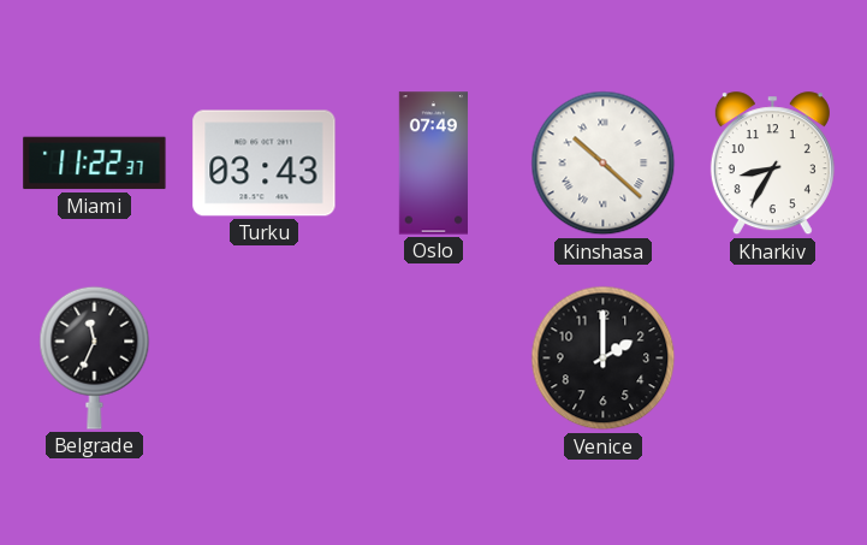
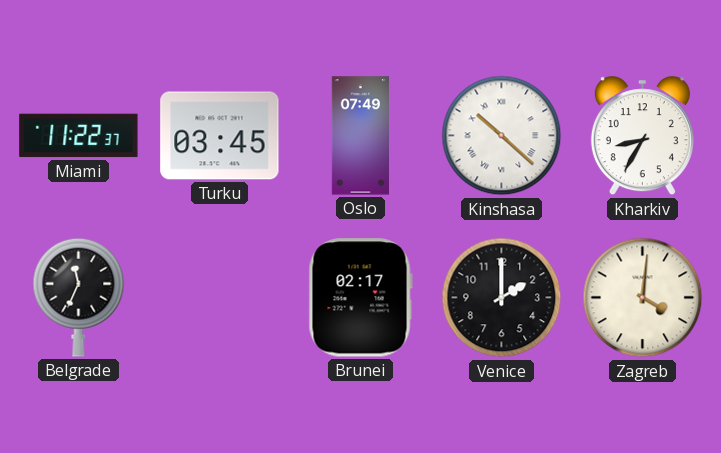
Turku: 03:43 -> 03:45
Brunei: none -> 02:17
Zagreb: none -> 4:01
